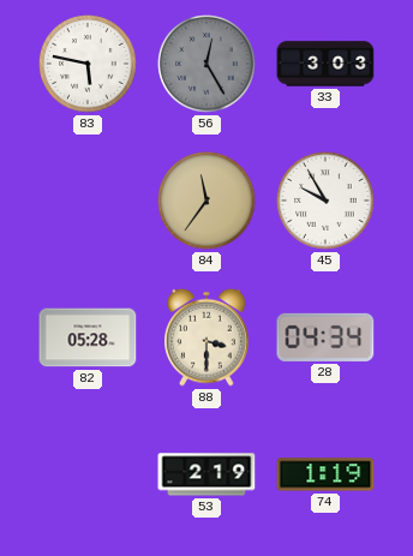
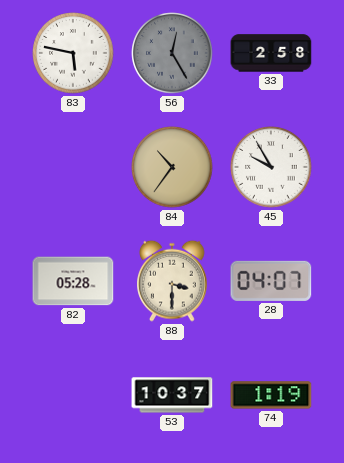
33: 3:03 -> 2:58
84: 11:36 -> 10:36
28: 04:34 -> 04:07
53: 2:19 -> 10:37
